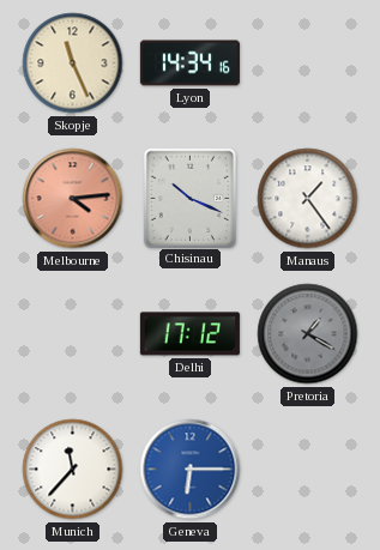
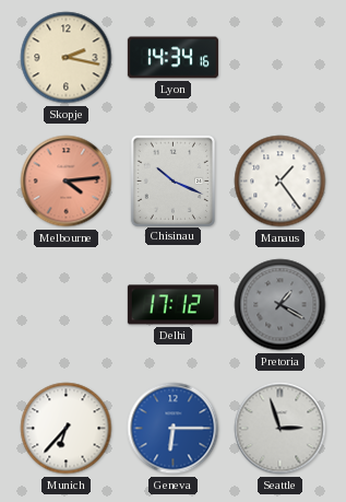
Skopje: 11:26 -> 2:17
Munich: 11:37 -> 6:37
Seattle: none -> 2:57
